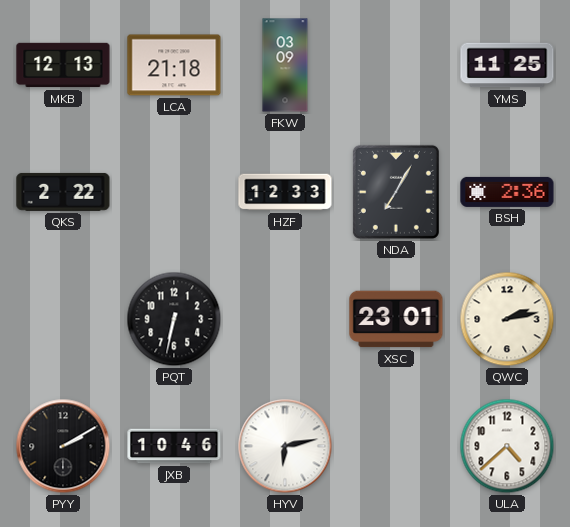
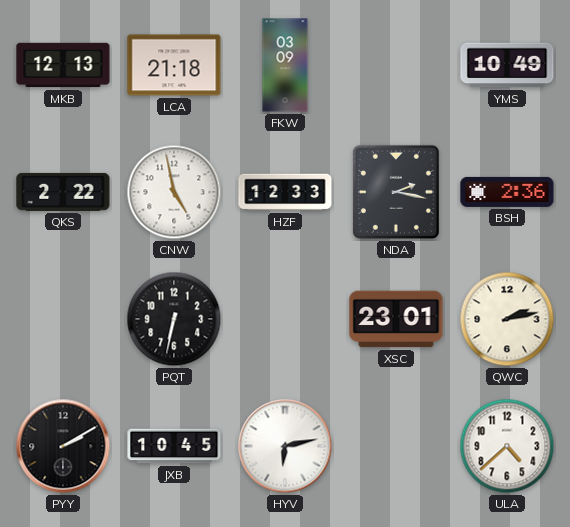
YMS: 11:25 -> 10:49
CNW: none -> 4:58
NDA: 7:05 -> 2:17
JXB: 10:46 -> 10:45
